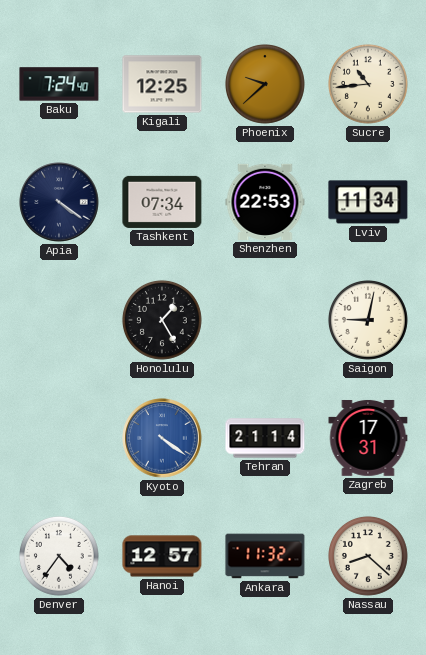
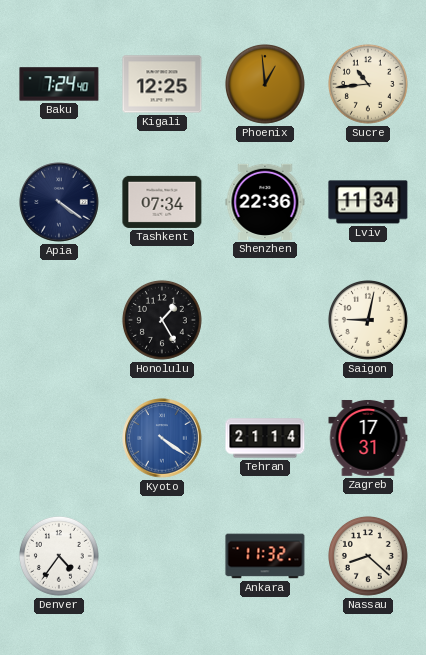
Phoenix: 9:38 -> 12:59
Shenzhen: 22:53 -> 22:36
Hanoi: 12:57 -> none
